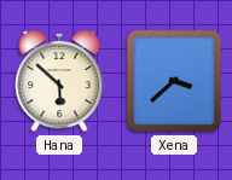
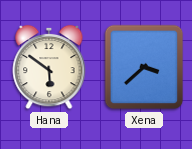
Hana: 5:52 -> 5:51
